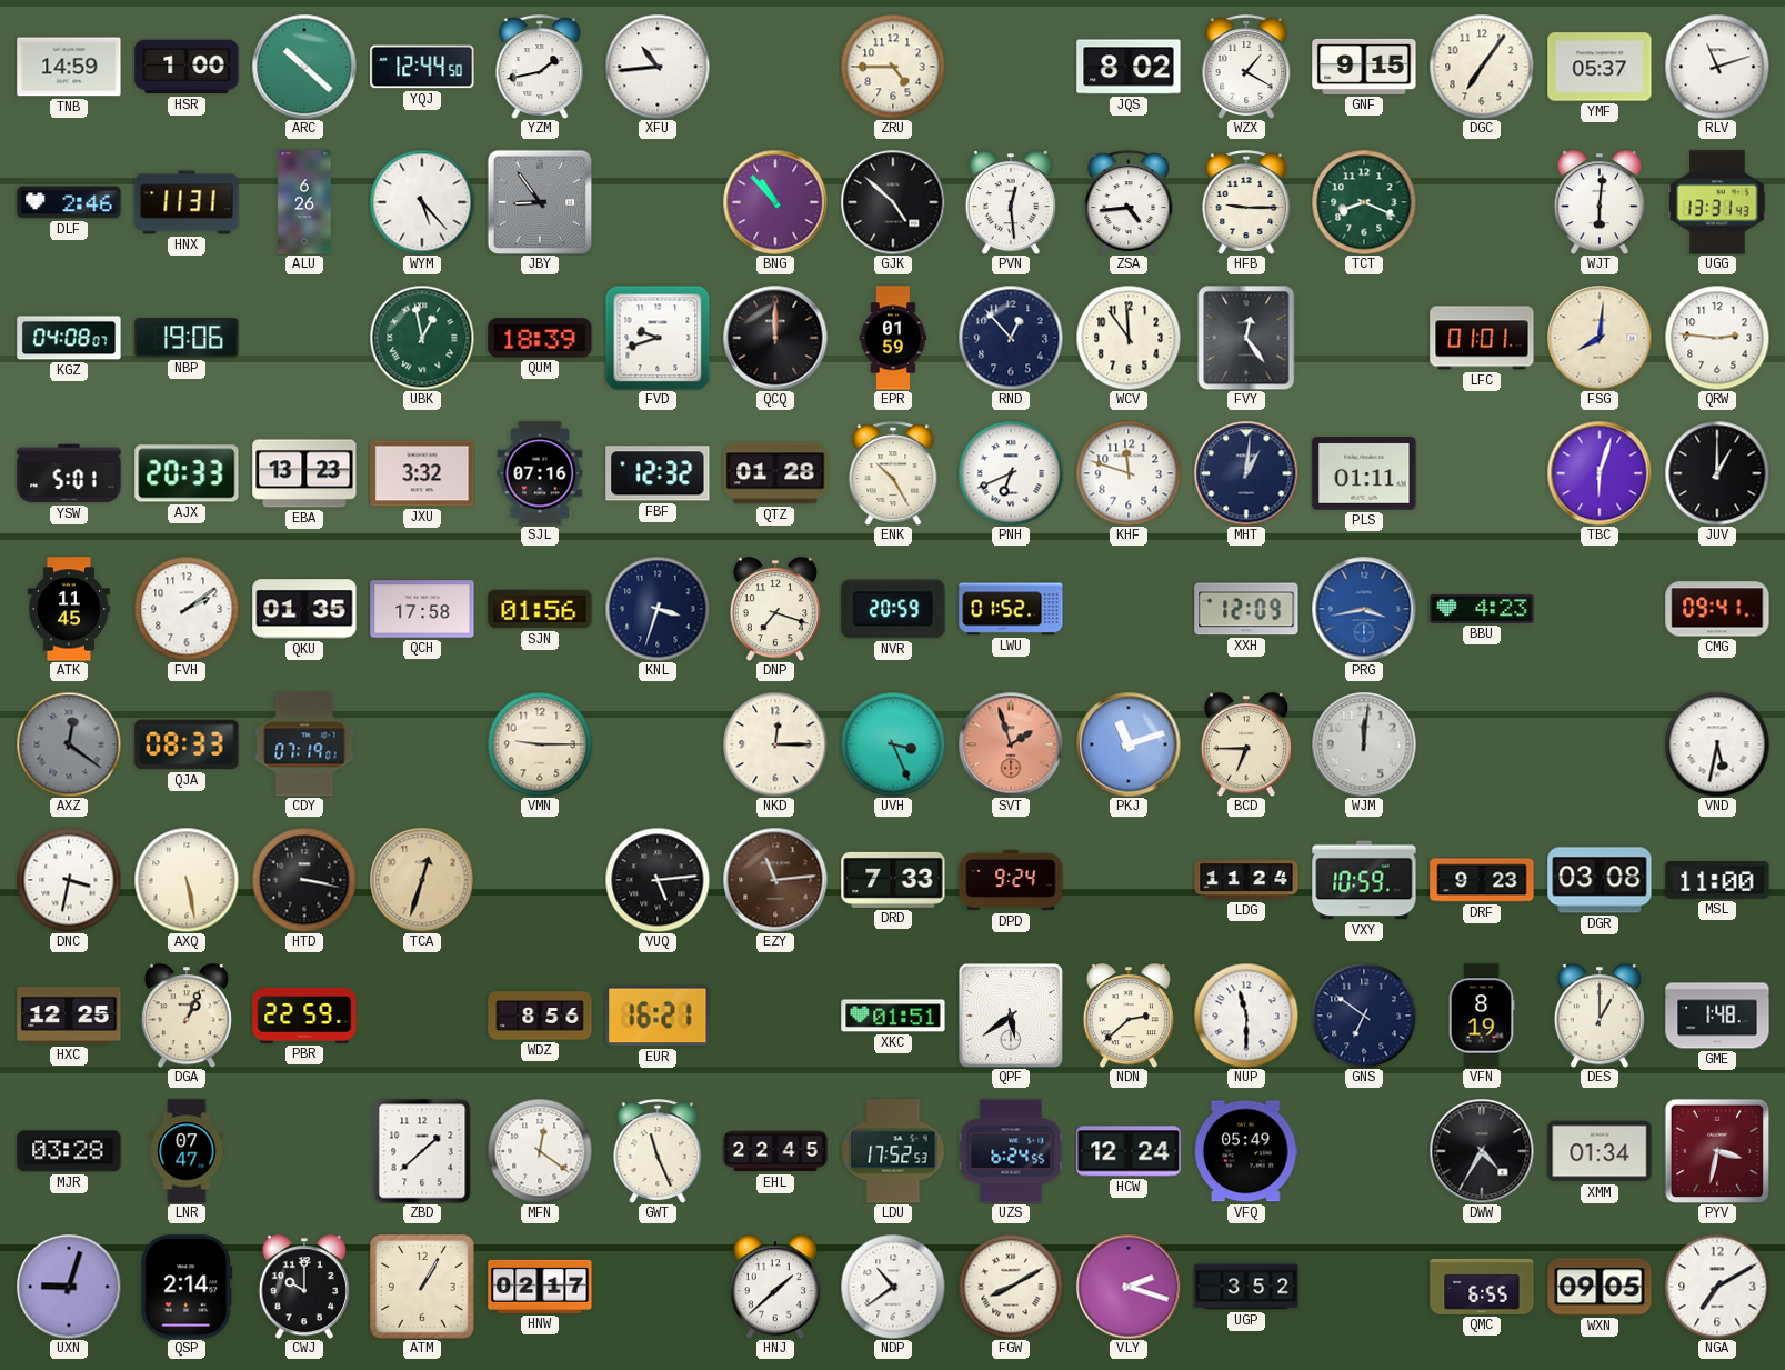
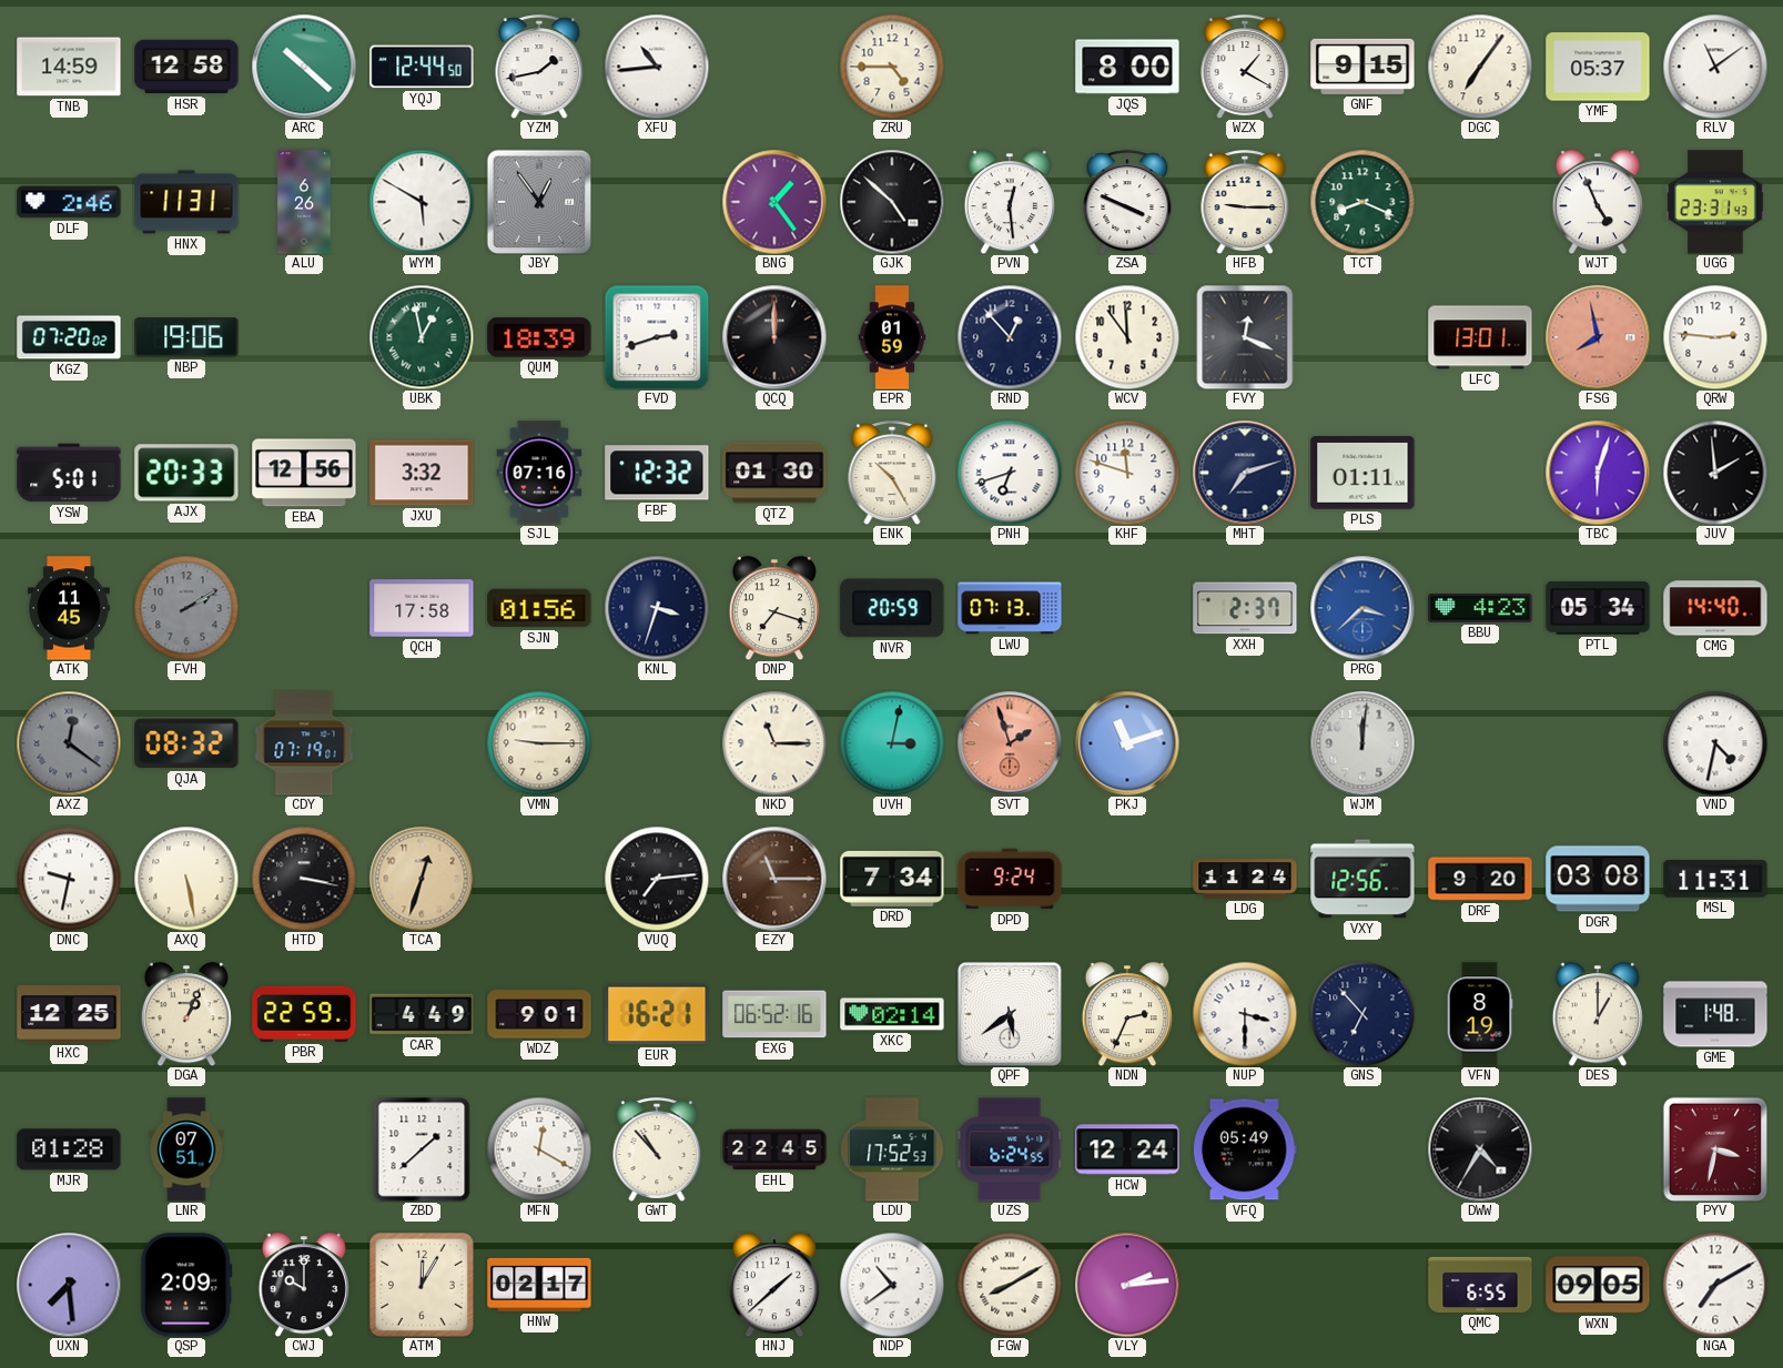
HSR: 1:00 -> 12:58
JQS: 8:02 -> 8:00
RLV: 11:12 -> 11:09
WYM: 5:23 -> 5:50
JBY: 8:54 -> 12:54
BNG: 10:53 -> 1:24
ZSA: 4:44 -> 3:49
WJT: 6:01 -> 4:56
UGG: 13:31 -> 23:31
KGZ: 04:08 -> 07:20
FVD: 9:42 -> 2:42
FVY: 12:24 -> 12:19
LFC: 01:01 -> 13:01
FSG: 8:01 -> 7:58
FSG dial: cream -> salmon
EBA: 13:23 -> 12:56
QTZ: 01:28 -> 01:30
PNH: 6:41 -> 6:42
MHT: 1:01 -> 7:12
JUV: 1:00 -> 1:59
FVH: 2:09 -> 2:10
FVH dial: white -> grey
QKU: 01:35 -> none
LWU: 01:52 -> 07:13
XXH: 12:09 -> 2:37
PRG: 3:43 -> 3:38
PTL: none -> 05:34
CMG: 09:41 -> 14:40
QJA: 08:33 -> 08:32
NKD: 12:15 -> 11:15
UVH: 3:26 -> 3:02
BCD: 6:45 -> none
VND: 5:32 -> 4:32
DNC: 3:32 -> 9:32
VUQ: 5:14 -> 7:14
EZY: 11:14 -> 11:15
DRD: 7:33 -> 7:34
VXY: 10:59 -> 12:56
DRF: 9:23 -> 9:20
MSL: 11:00 -> 11:31
CAR: none -> 4:49
WDZ: 8:56 -> 9:01
EXG: none -> 06:52
XKC: 01:51 -> 02:14
NDN: 2:38 -> 2:34
NUP: 11:30 -> 3:30
GNS: 6:51 -> 6:53
MJR: 03:28 -> 01:28
LNR: 07:47 -> 07:51
MFN: 12:21 -> 12:20
GWT: 11:26 -> 10:53
XMM: 01:34 -> none
UXN: 9:03 -> 7:29
QSP: 2:14 -> 2:09
ATM: 1:05 -> 12:05
VLY: 2:18 -> 2:14
UGP: 3:52 -> none
